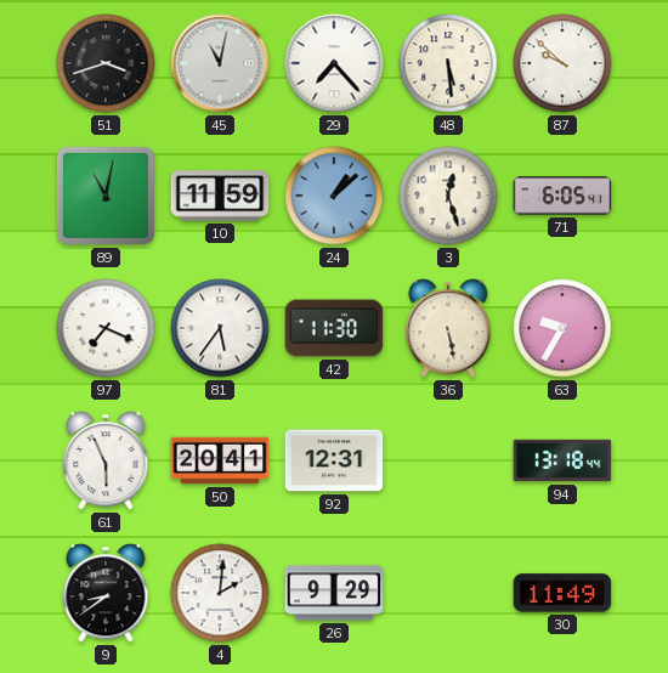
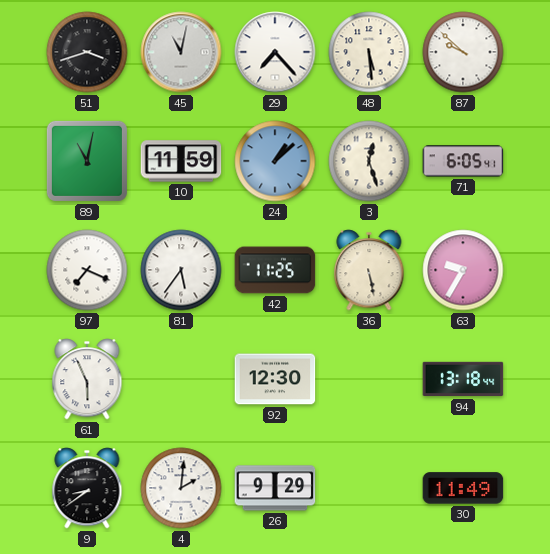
42: 11:30 -> 11:25
50: 20:41 -> none
92: 12:31 -> 12:30
